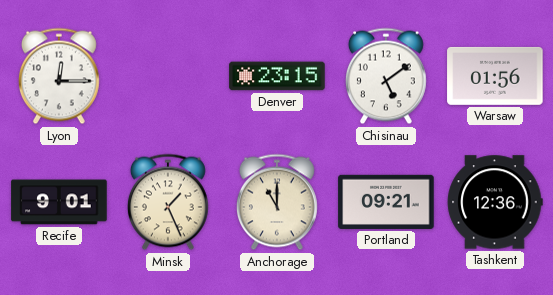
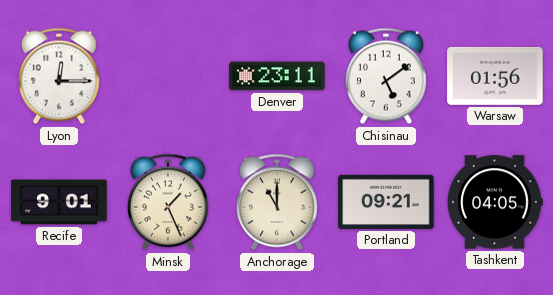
Denver: 23:15 -> 23:11
Tashkent: 12:36 -> 04:05
